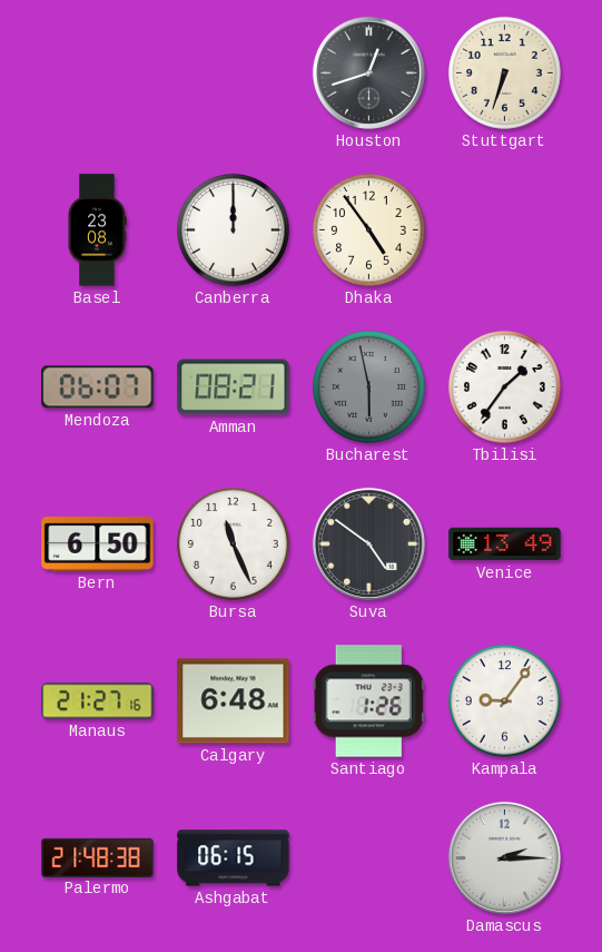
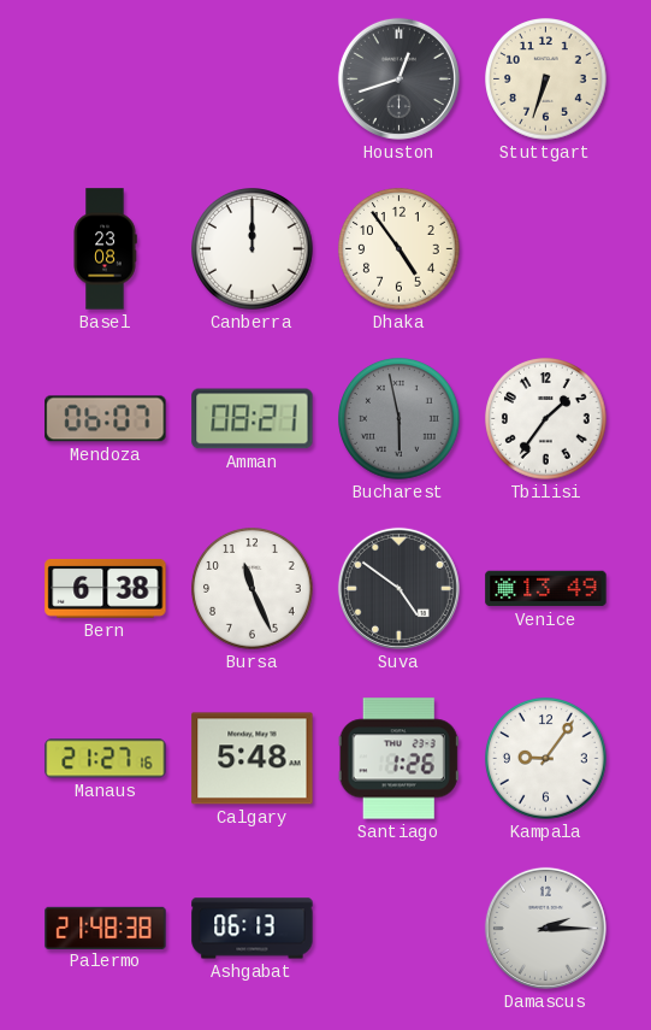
Bern: 6:50 -> 6:38
Calgary: 6:48 -> 5:48
Ashgabat: 06:15 -> 06:13
